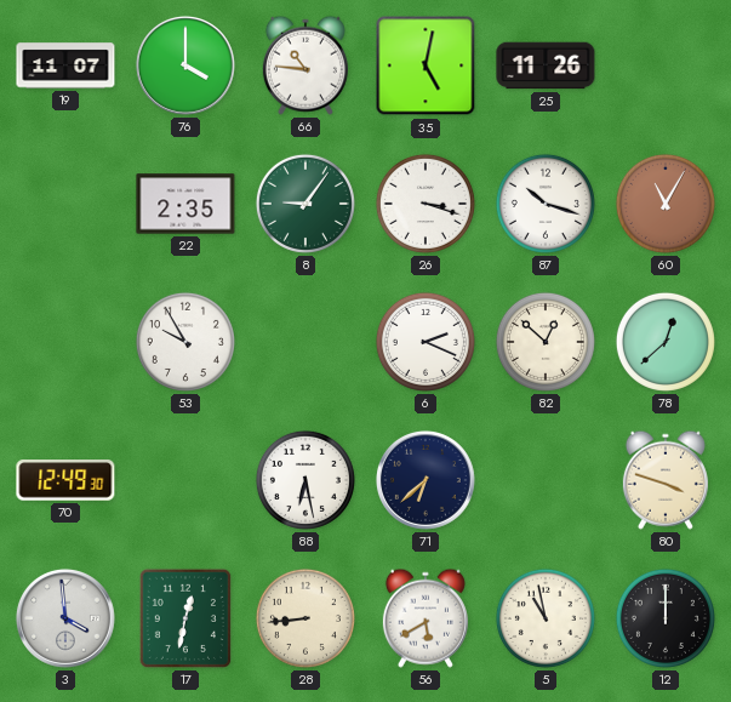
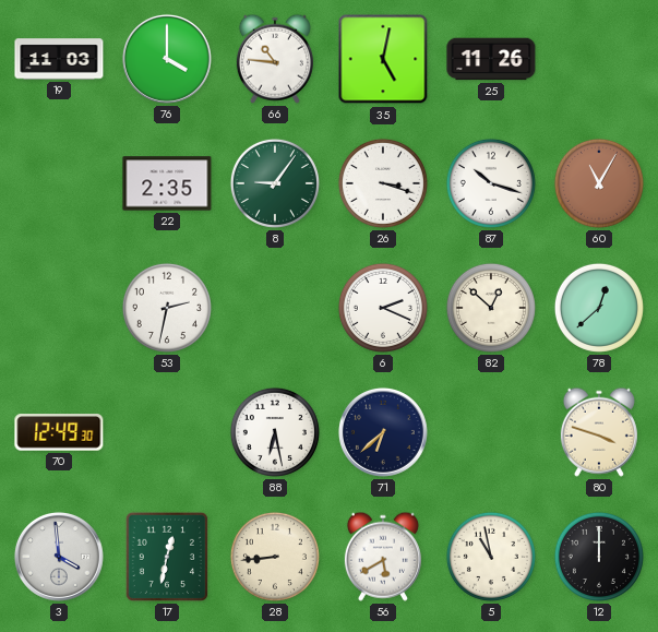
19: 11:07 -> 11:03
53: 9:55 -> 2:32
